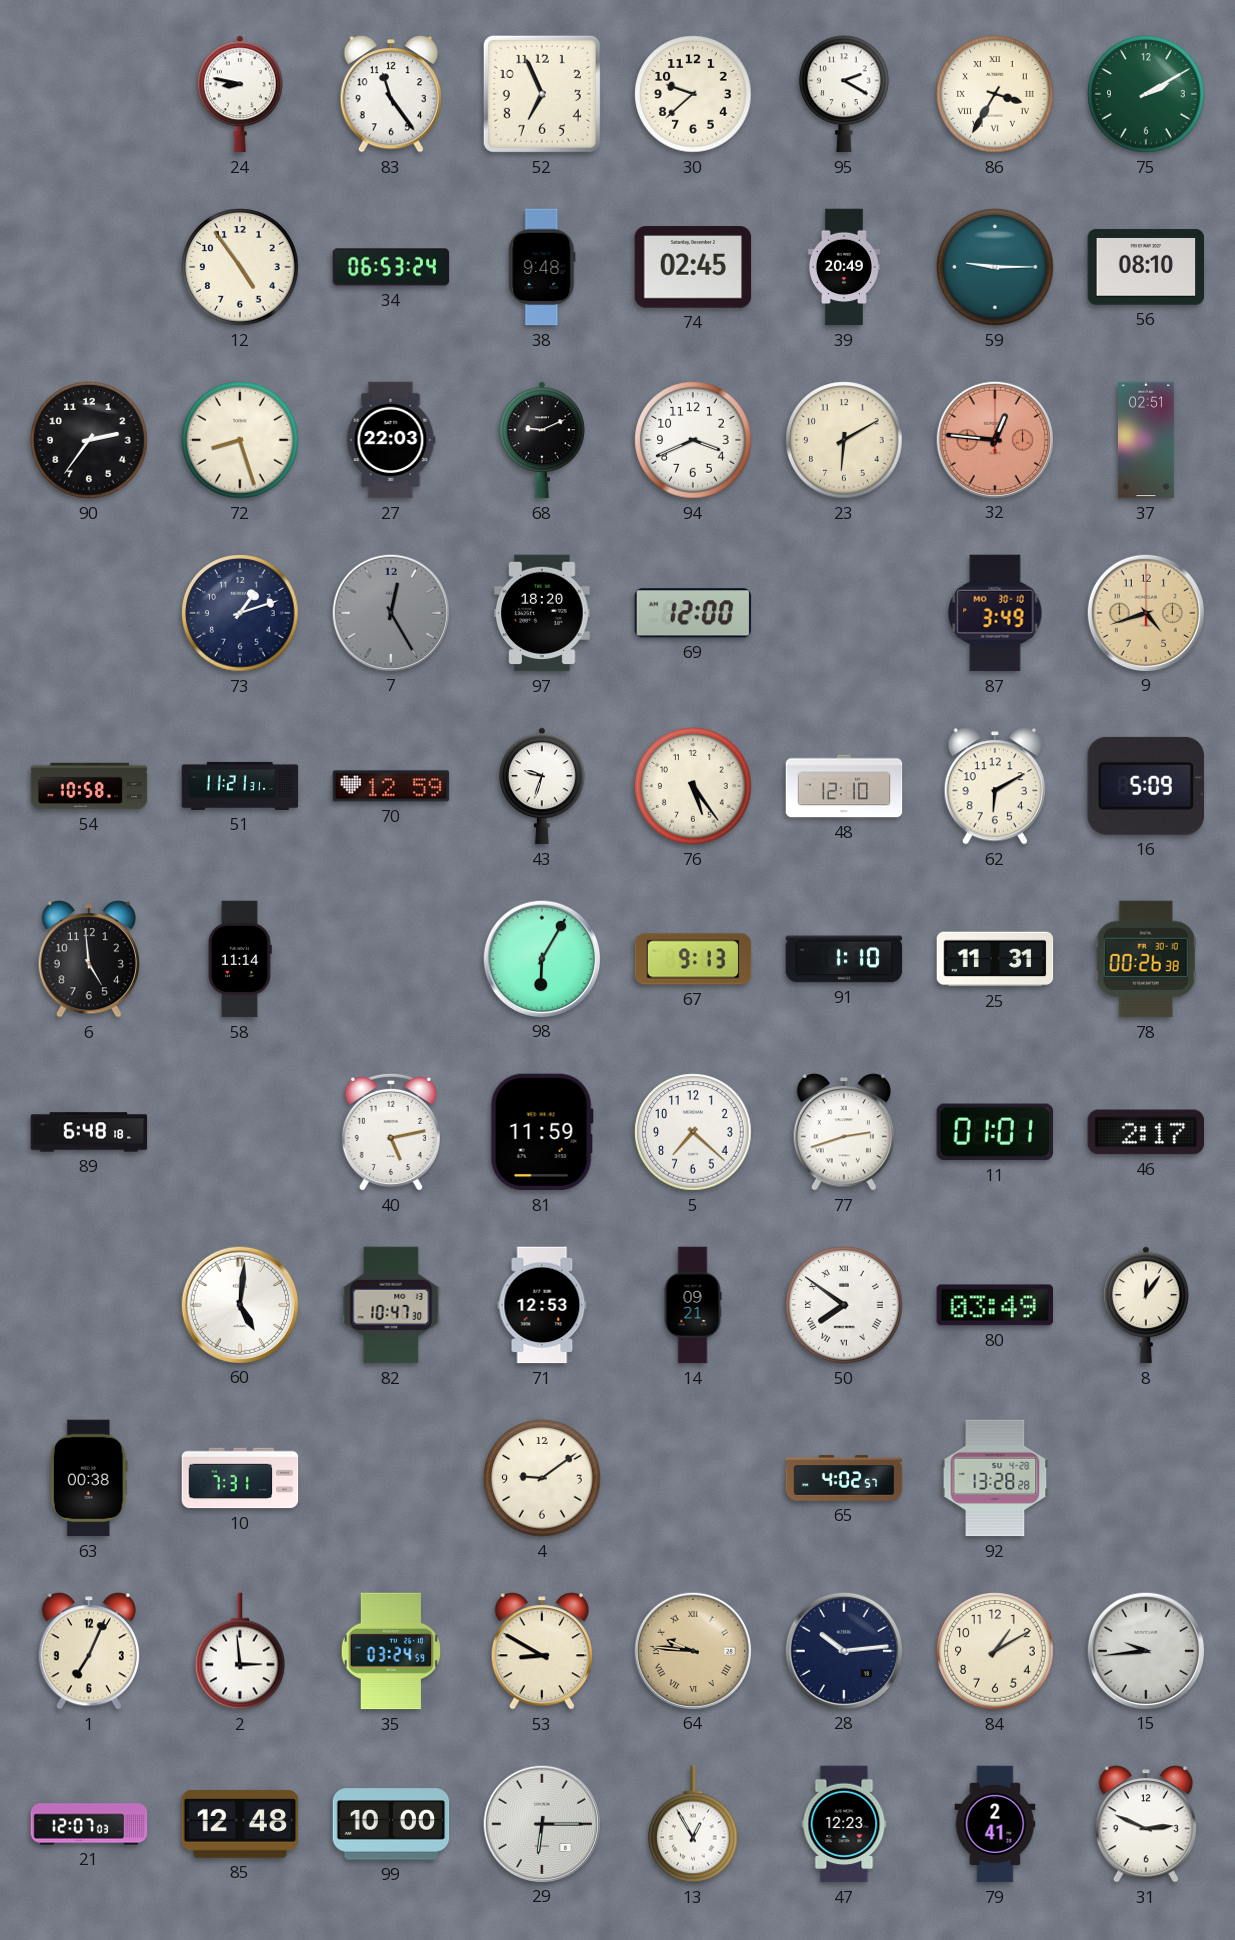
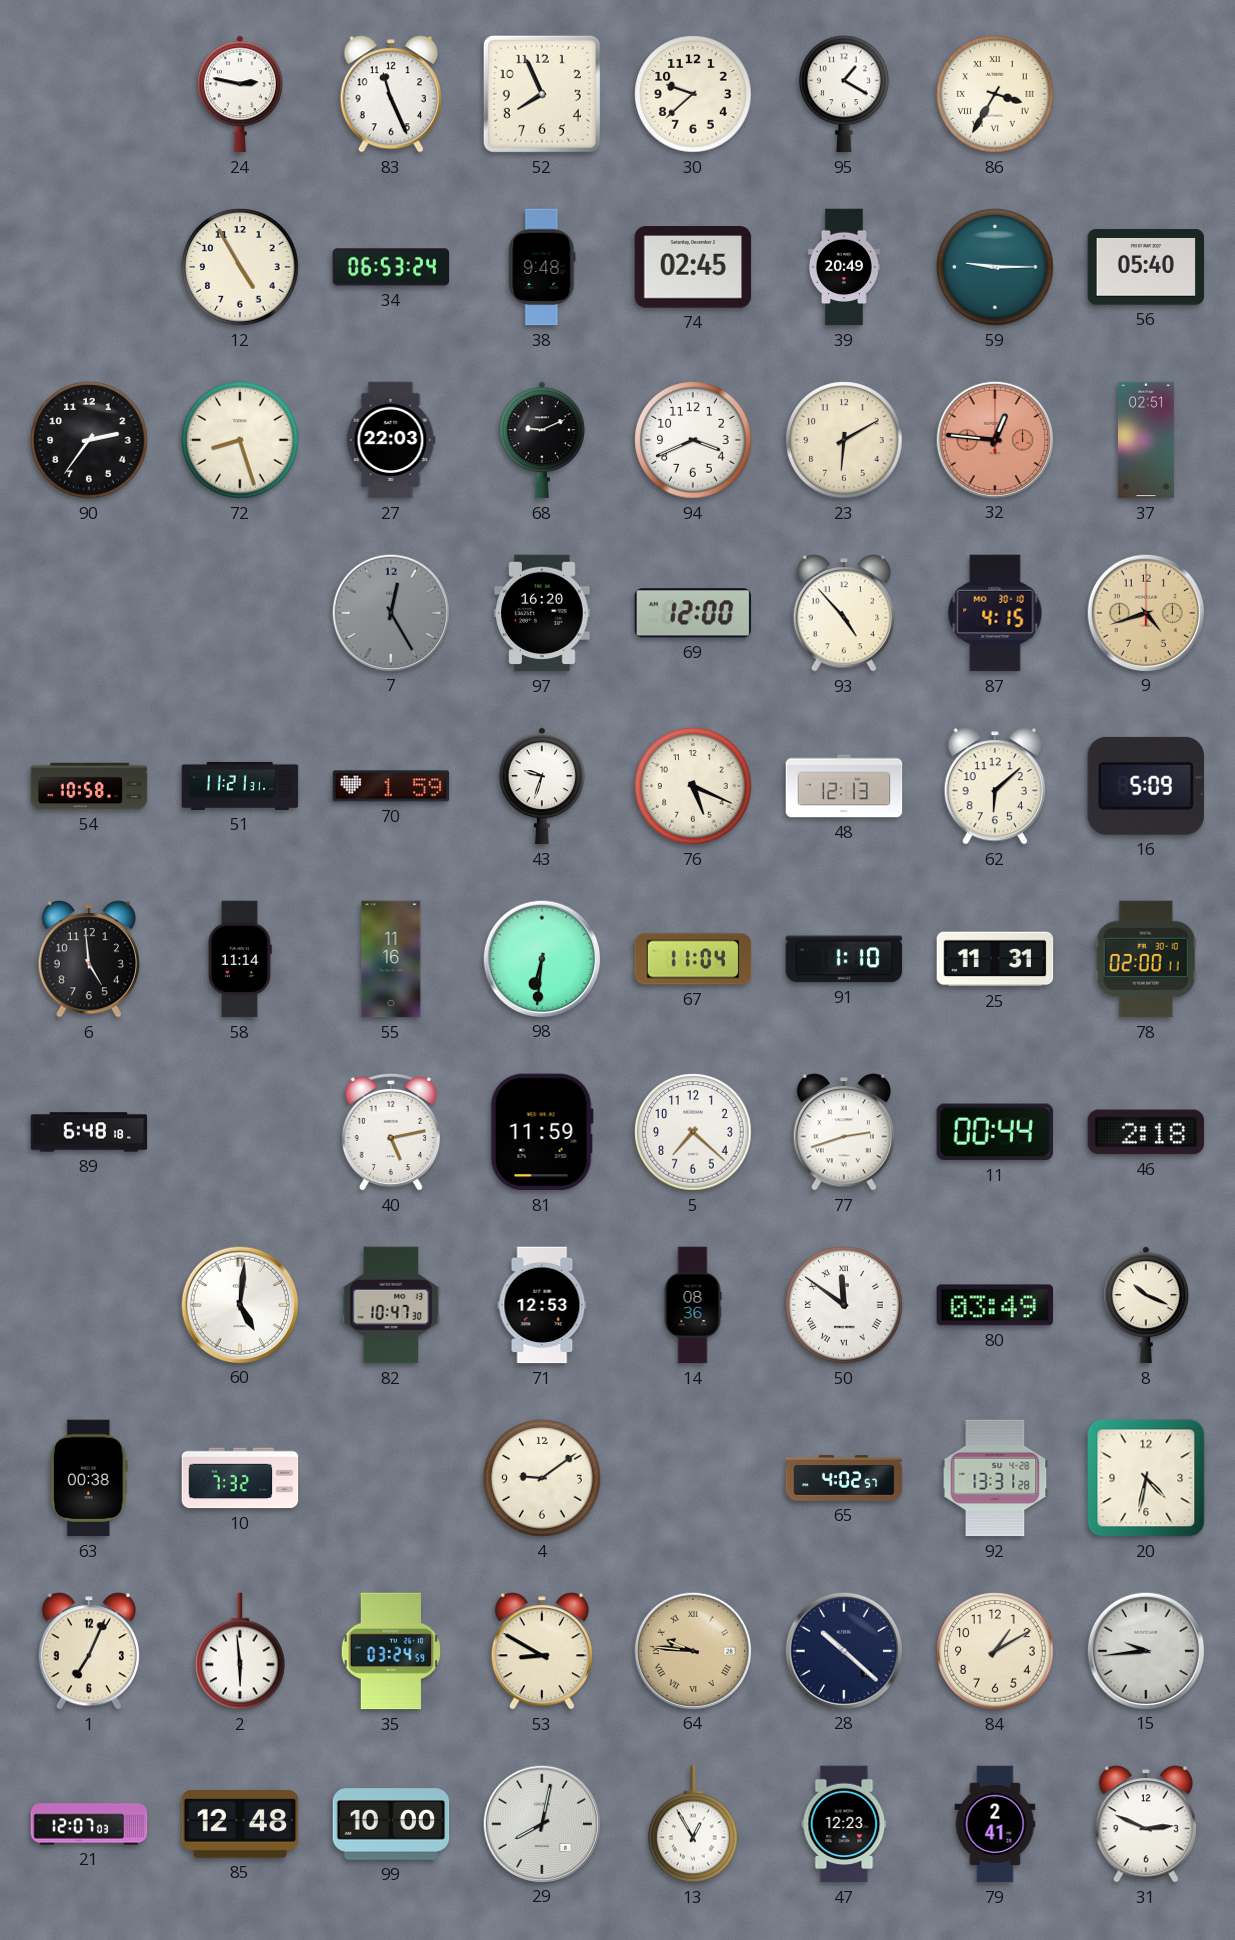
24: 8:47 -> 2:47
83: 11:24 -> 11:26
52: 6:56 -> 7:56
95: 2:20 -> 1:20
75: 2:10 -> none
12: 4:54 -> 4:55
56: 08:10 -> 05:40
73: 1:12 -> none
97: 18:20 -> 16:20
93: none -> 4:53
87: 3:49 -> 4:15
70: 12:59 -> 1:59
76: 5:24 -> 5:19
48: 12:10 -> 12:13
62: 6:10 -> 6:08
55: none -> 11:16
98: 6:05 -> 6:31
67: 9:13 -> 11:04
78: 00:26 -> 02:00
11: 01:01 -> 00:44
46: 2:17 -> 2:18
14: 09:21 -> 08:36
50: 7:51 -> 11:51
8: 12:06 -> 10:19
10: 7:31 -> 7:32
92: 13:28 -> 13:31
20: none -> 4:32
2: 2:59 -> 5:59
28: 10:14 -> 10:22
29: 6:15 -> 8:02
